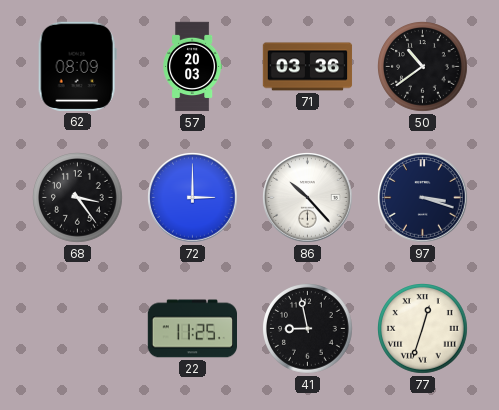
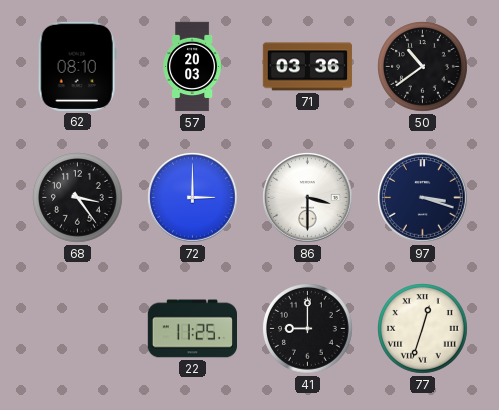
62: 08:09 -> 08:10
86: 10:23 -> 3:30
41: 8:58 -> 9:00
